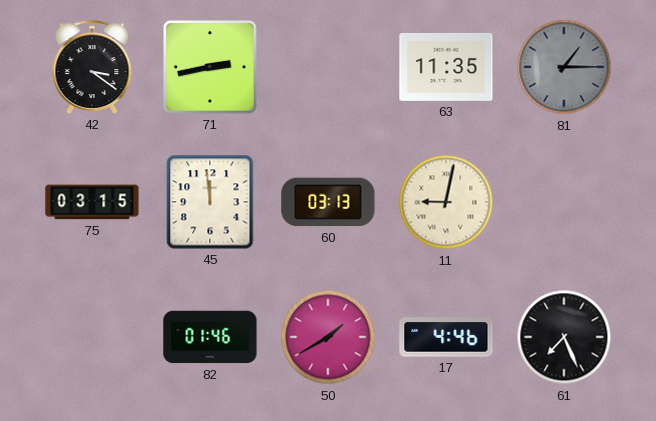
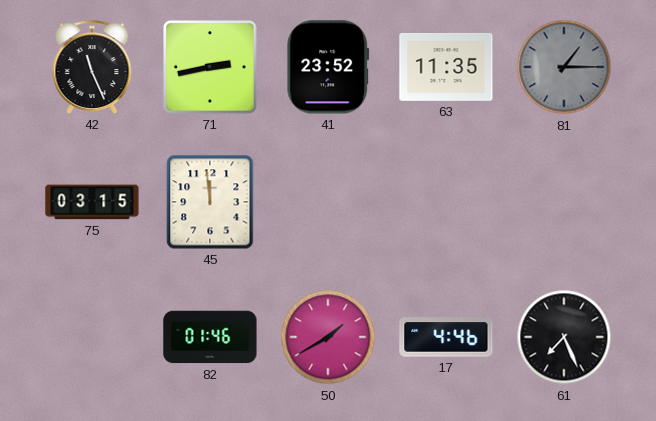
42: 3:21 -> 11:26
41: none -> 23:52
60: 03:13 -> none
11: 9:02 -> none
